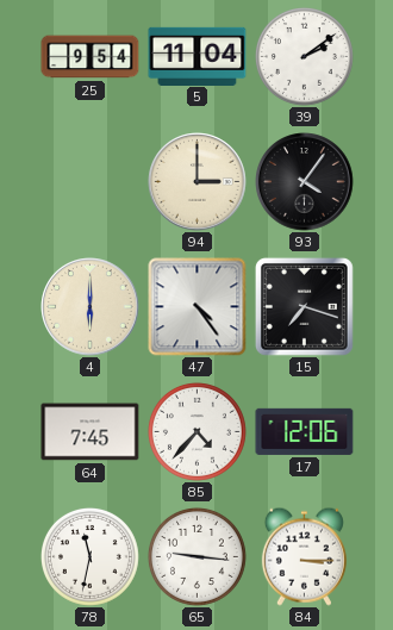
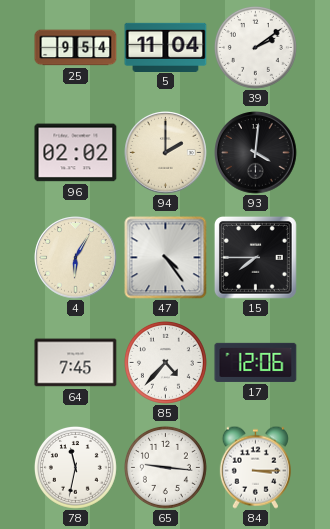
96: none -> 02:02
94: 3:00 -> 2:00
93: 4:06 -> 4:01
4: 6:00 -> 6:05
15: 7:18 -> 7:45
